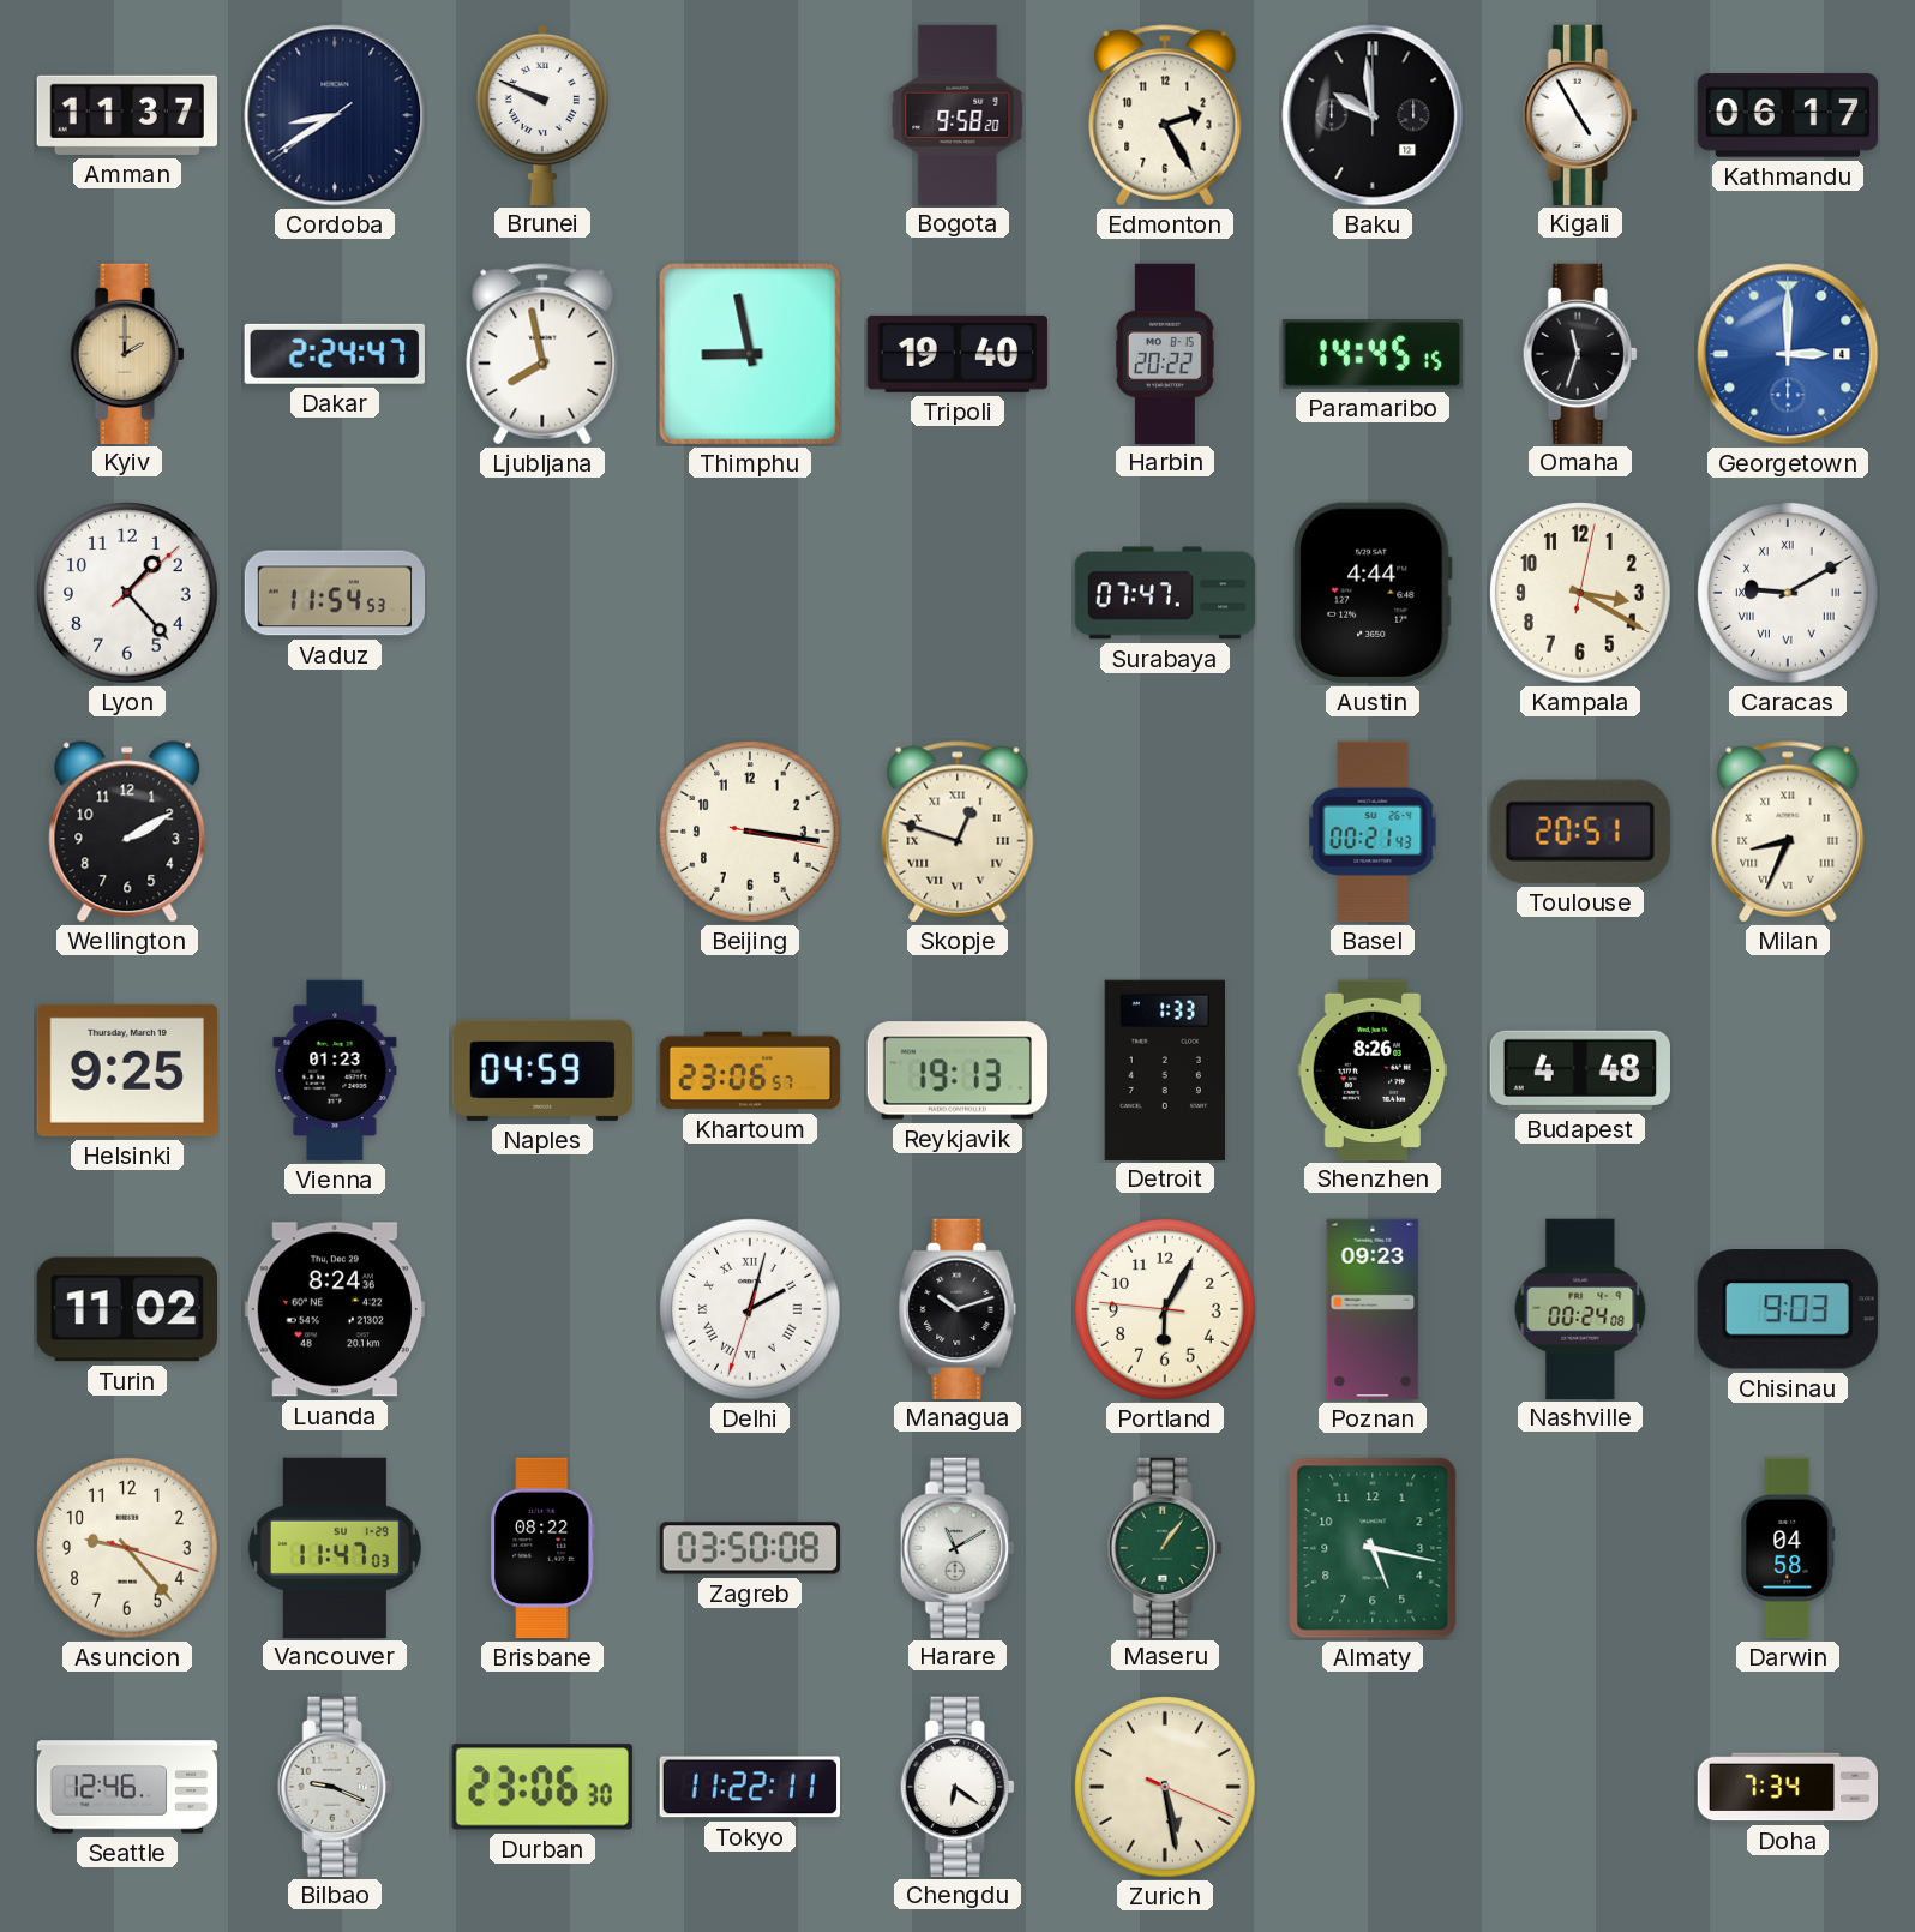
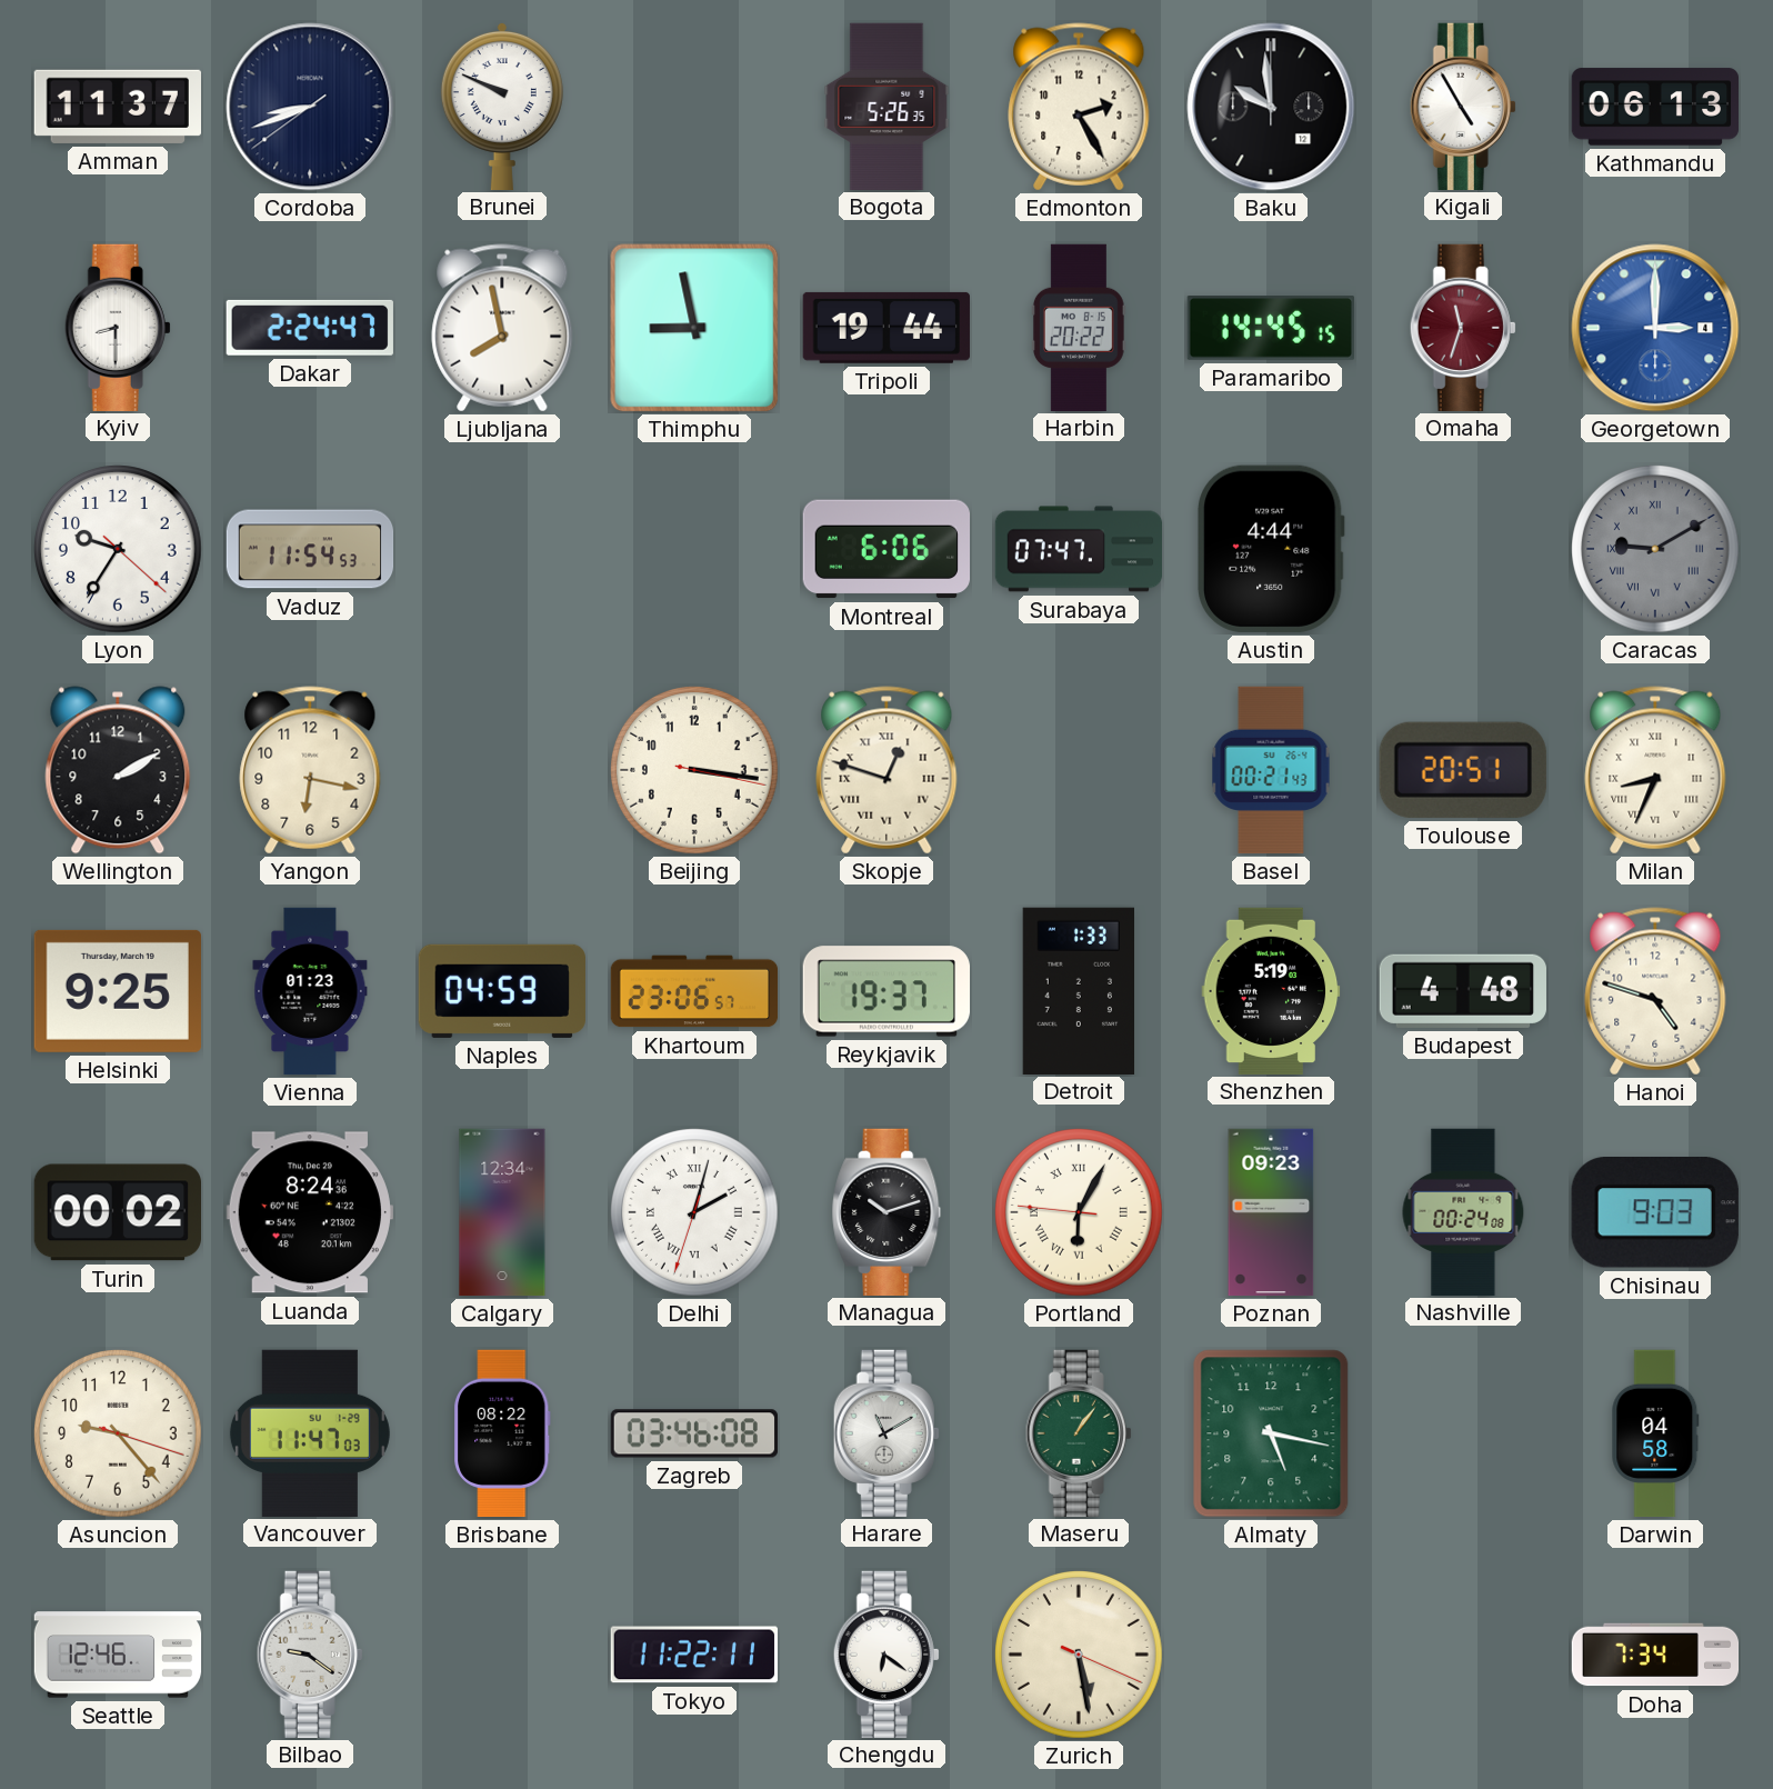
Cordoba: 8:39 -> 8:41
Bogota: 9:58 -> 5:26
Kathmandu: 06:17 -> 06:13
Kyiv: 2:00 -> 8:30
Kyiv dial: champagne -> white
Tripoli: 19:40 -> 19:44
Omaha dial: black -> burgundy
Lyon: 1:23 -> 9:35
Montreal: none -> 6:06
Kampala: 3:20 -> none
Caracas dial: white -> grey
Yangon: none -> 6:17
Reykjavik: 19:13 -> 19:37
Shenzhen: 8:26 -> 5:19
Hanoi: none -> 4:48
Turin: 11:02 -> 00:02
Calgary: none -> 12:34
Portland numerals: Arabic -> Roman
Zagreb: 03:50 -> 03:46
Bilbao: 9:19 -> 9:21
Durban: 23:06 -> none
